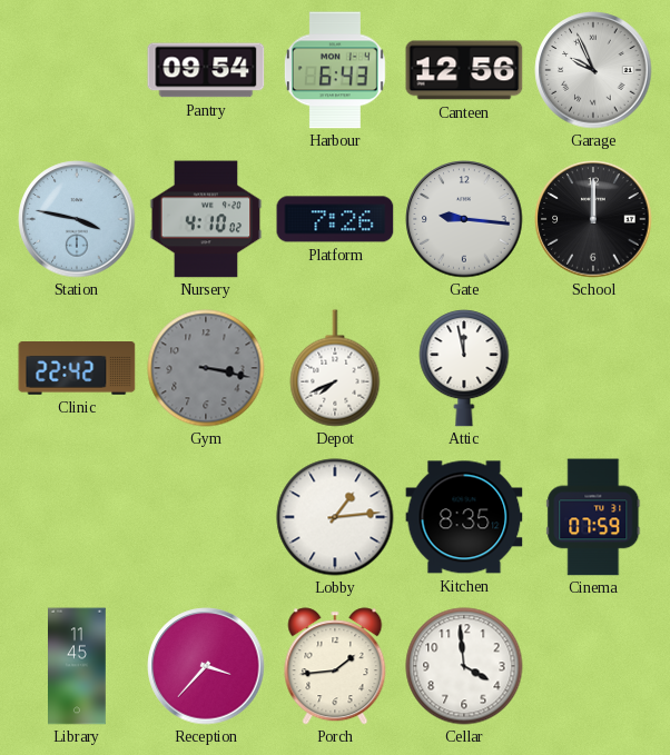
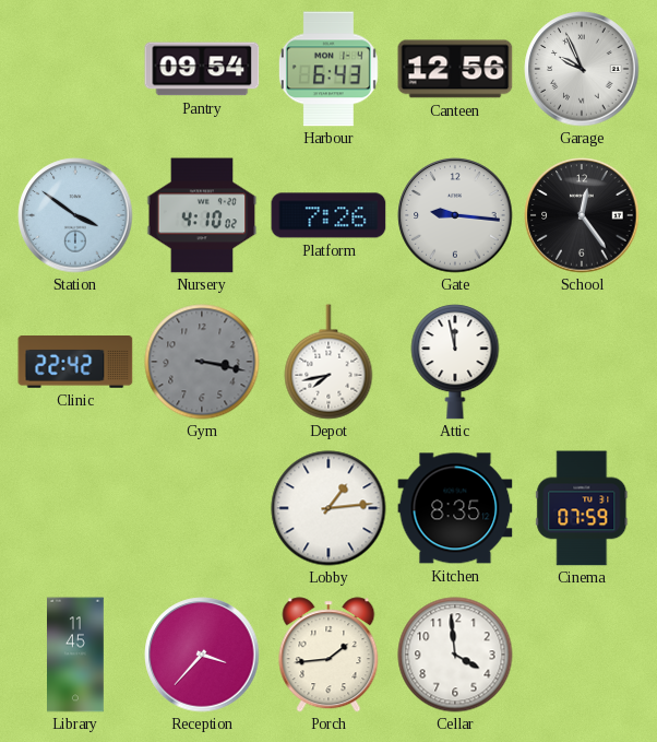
Station: 3:47 -> 3:51
School: 12:00 -> 12:24
Depot: 7:41 -> 7:43
